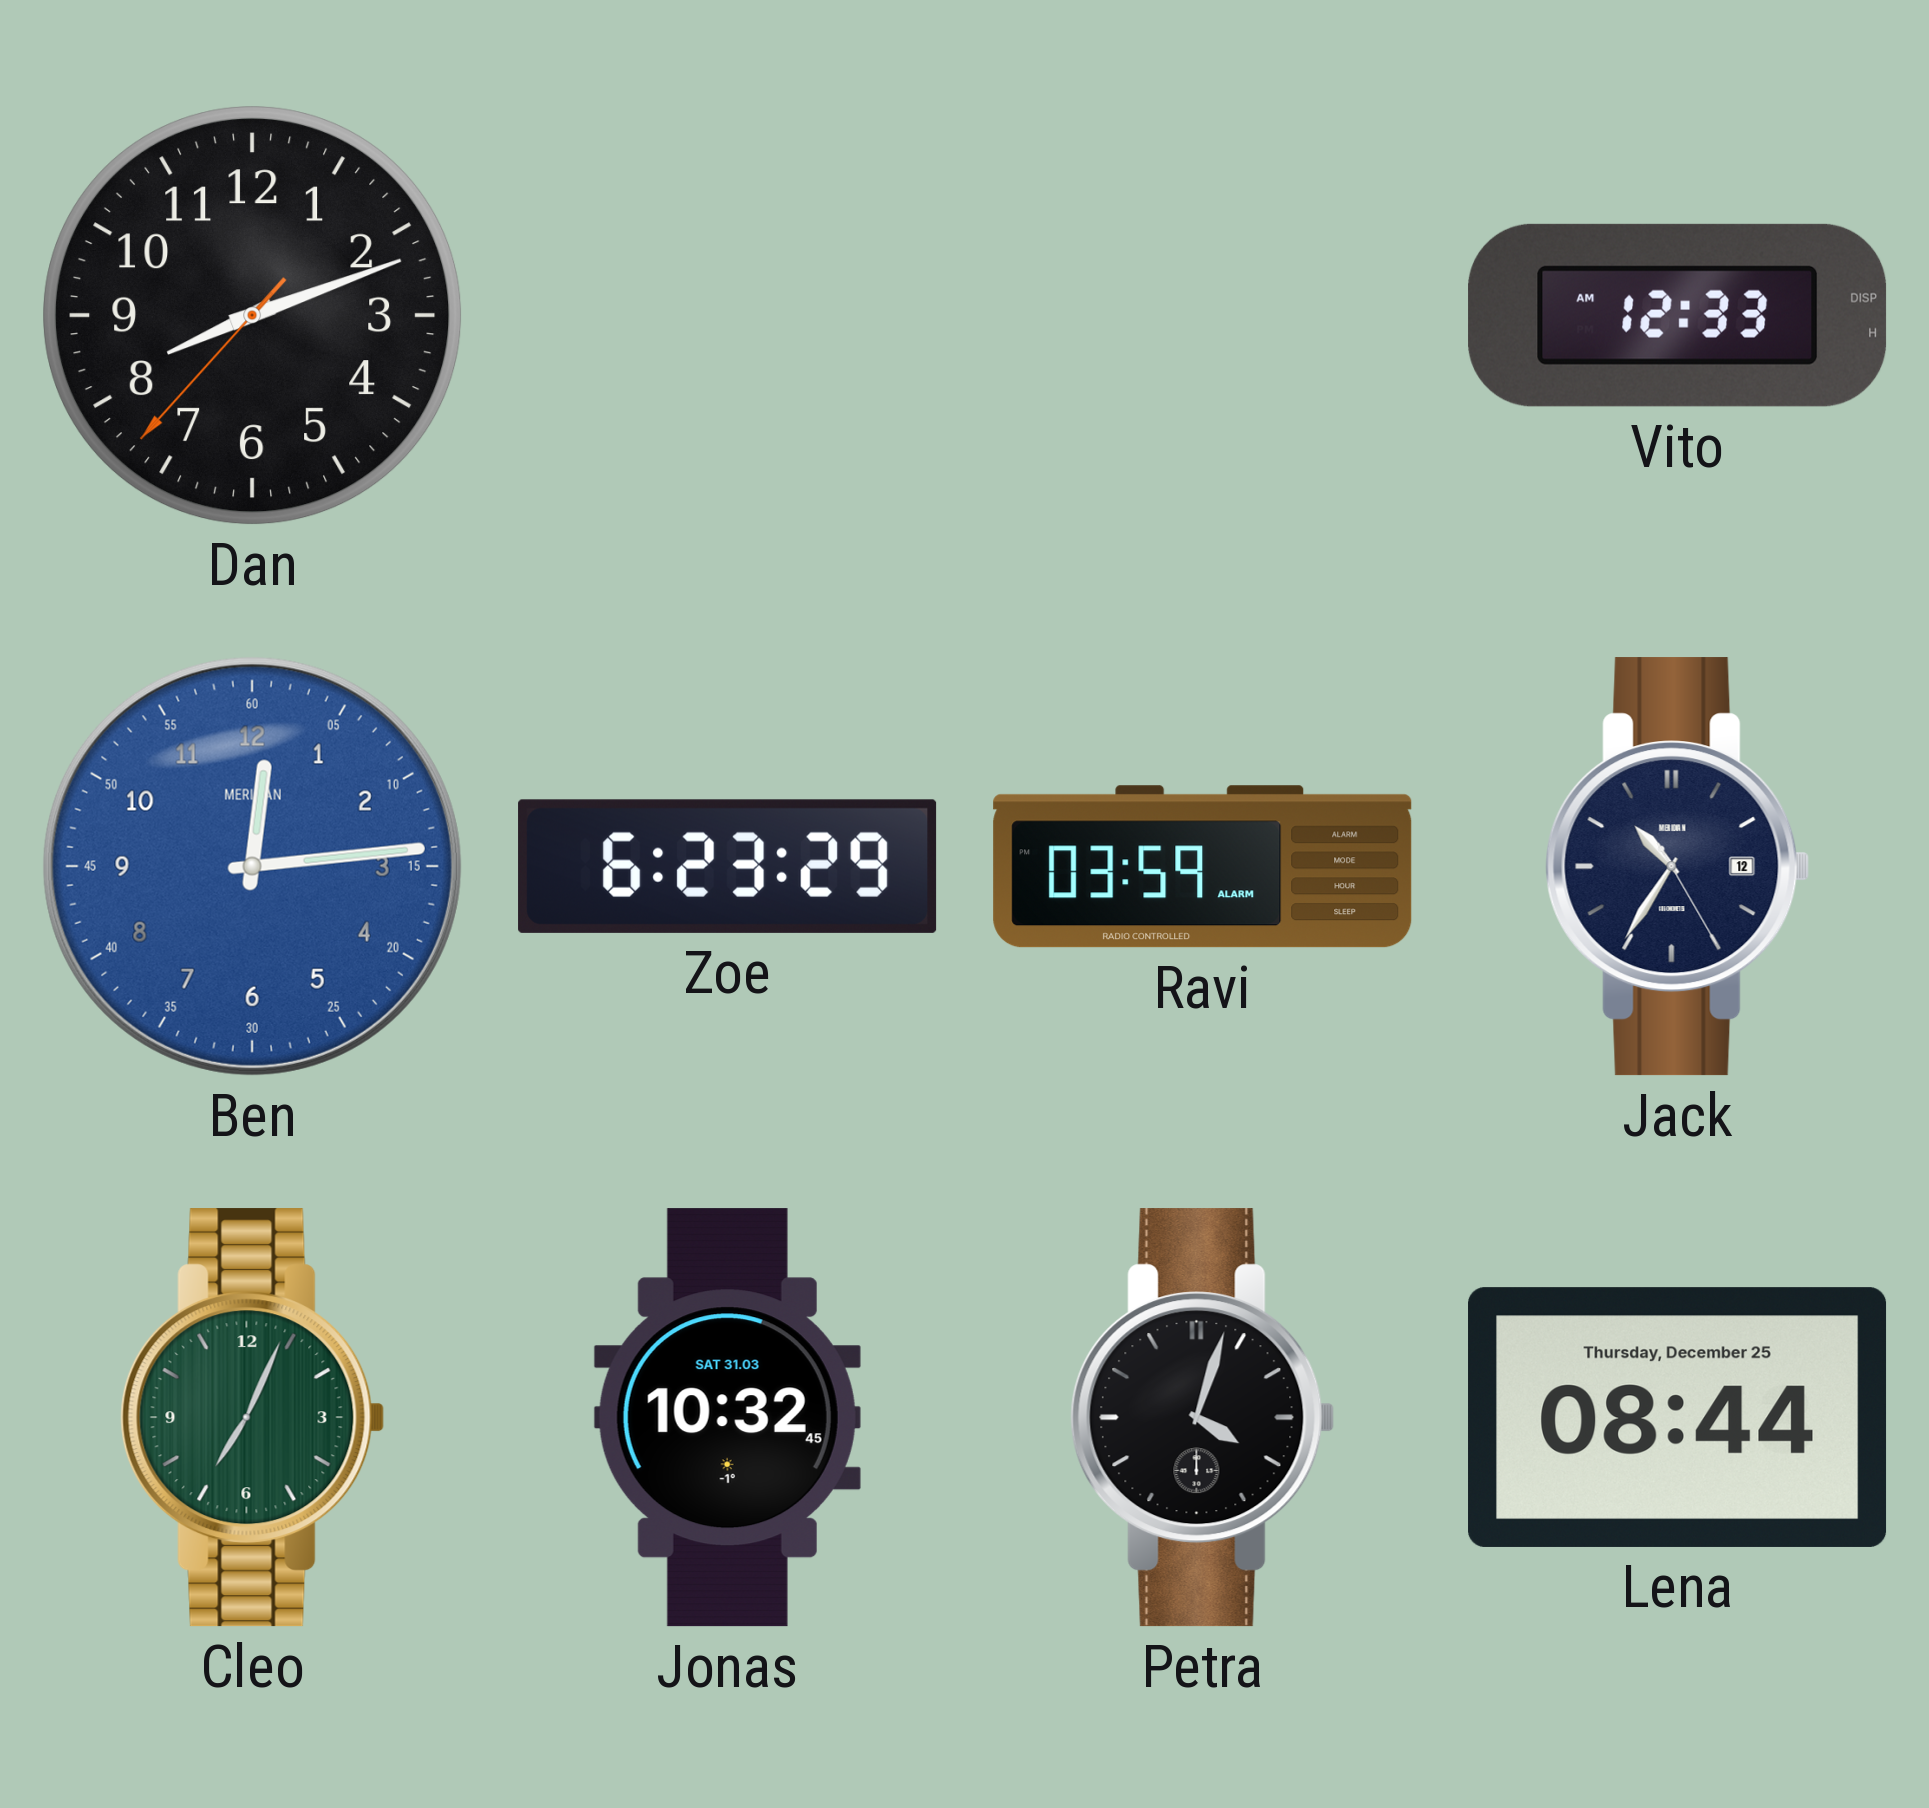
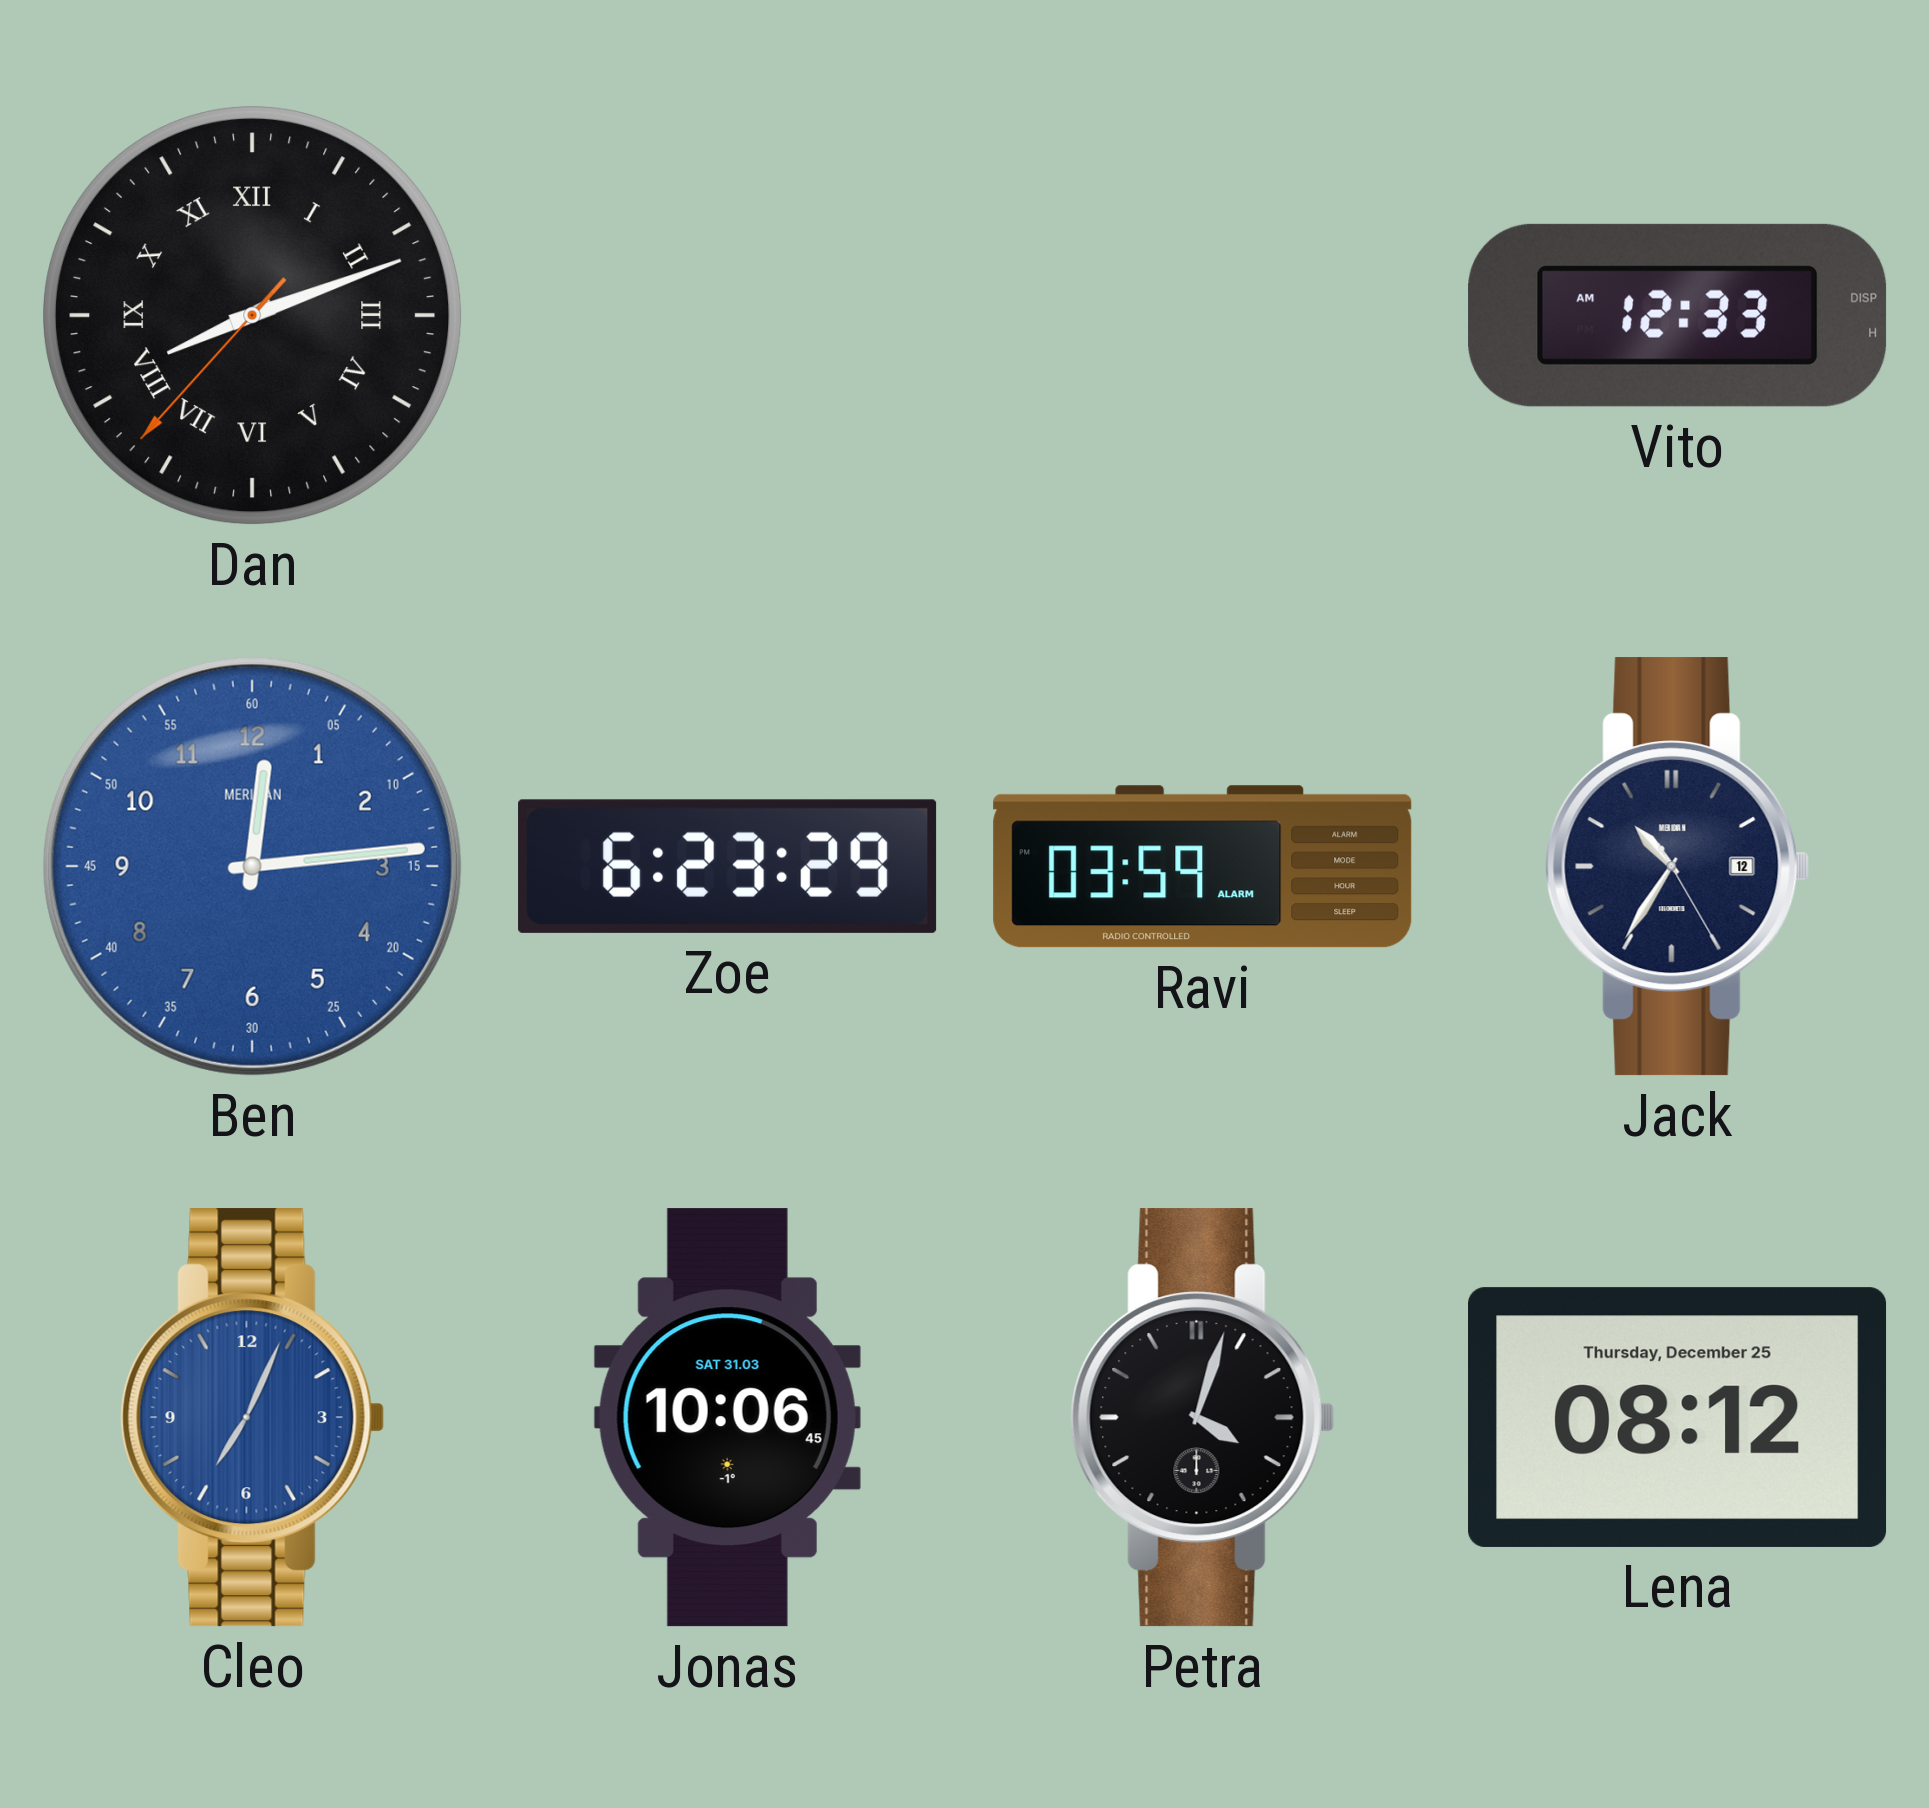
Dan numerals: Arabic -> Roman
Cleo dial: green -> blue
Jonas: 10:32 -> 10:06
Lena: 08:44 -> 08:12
